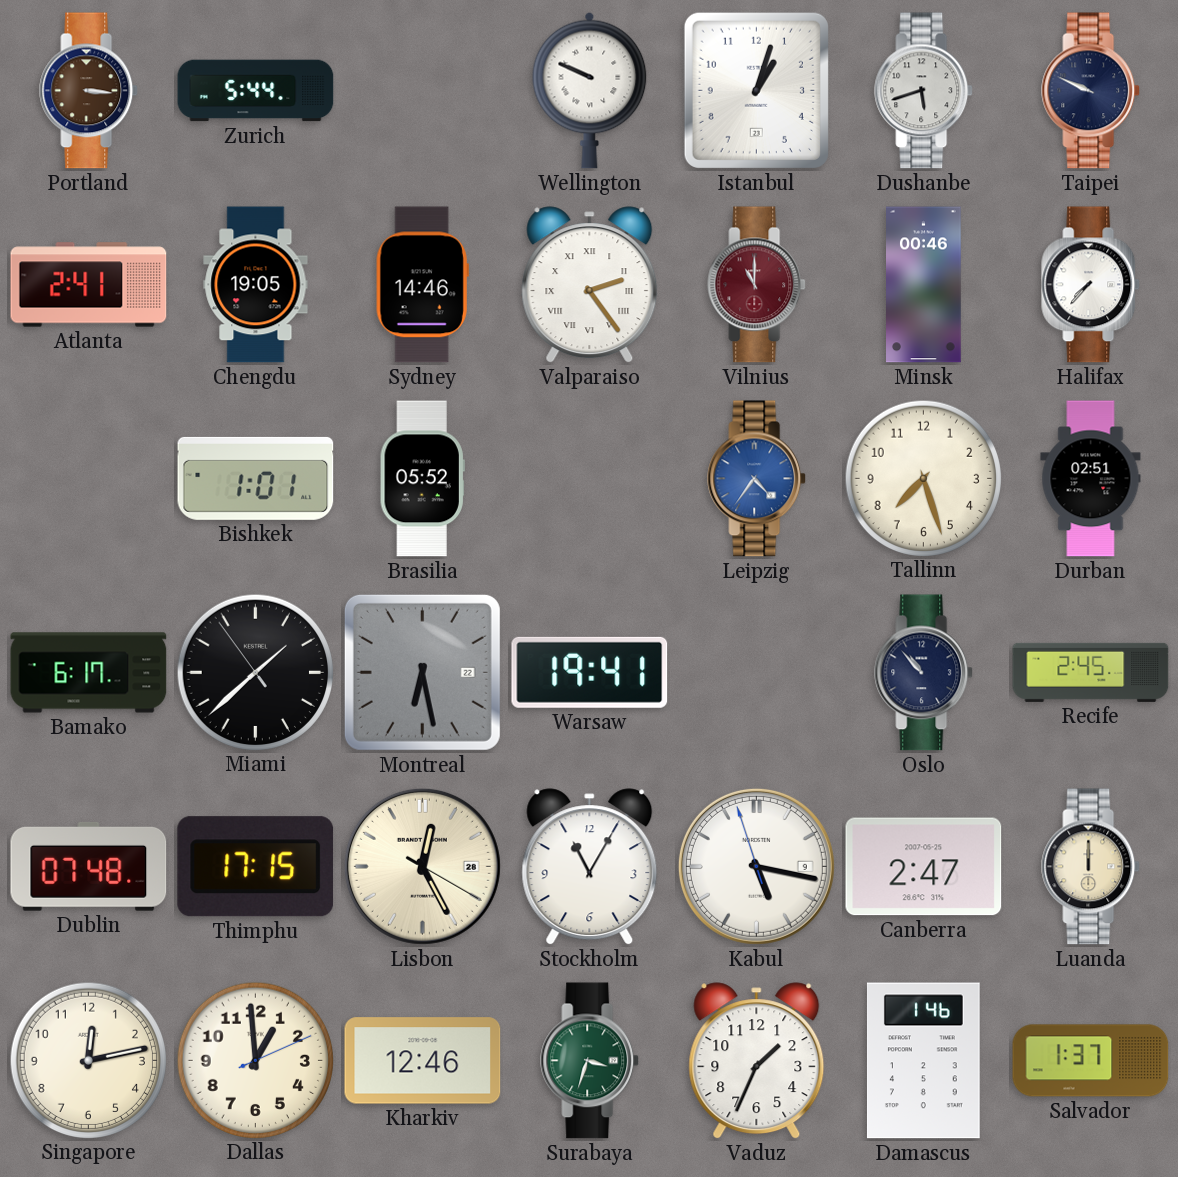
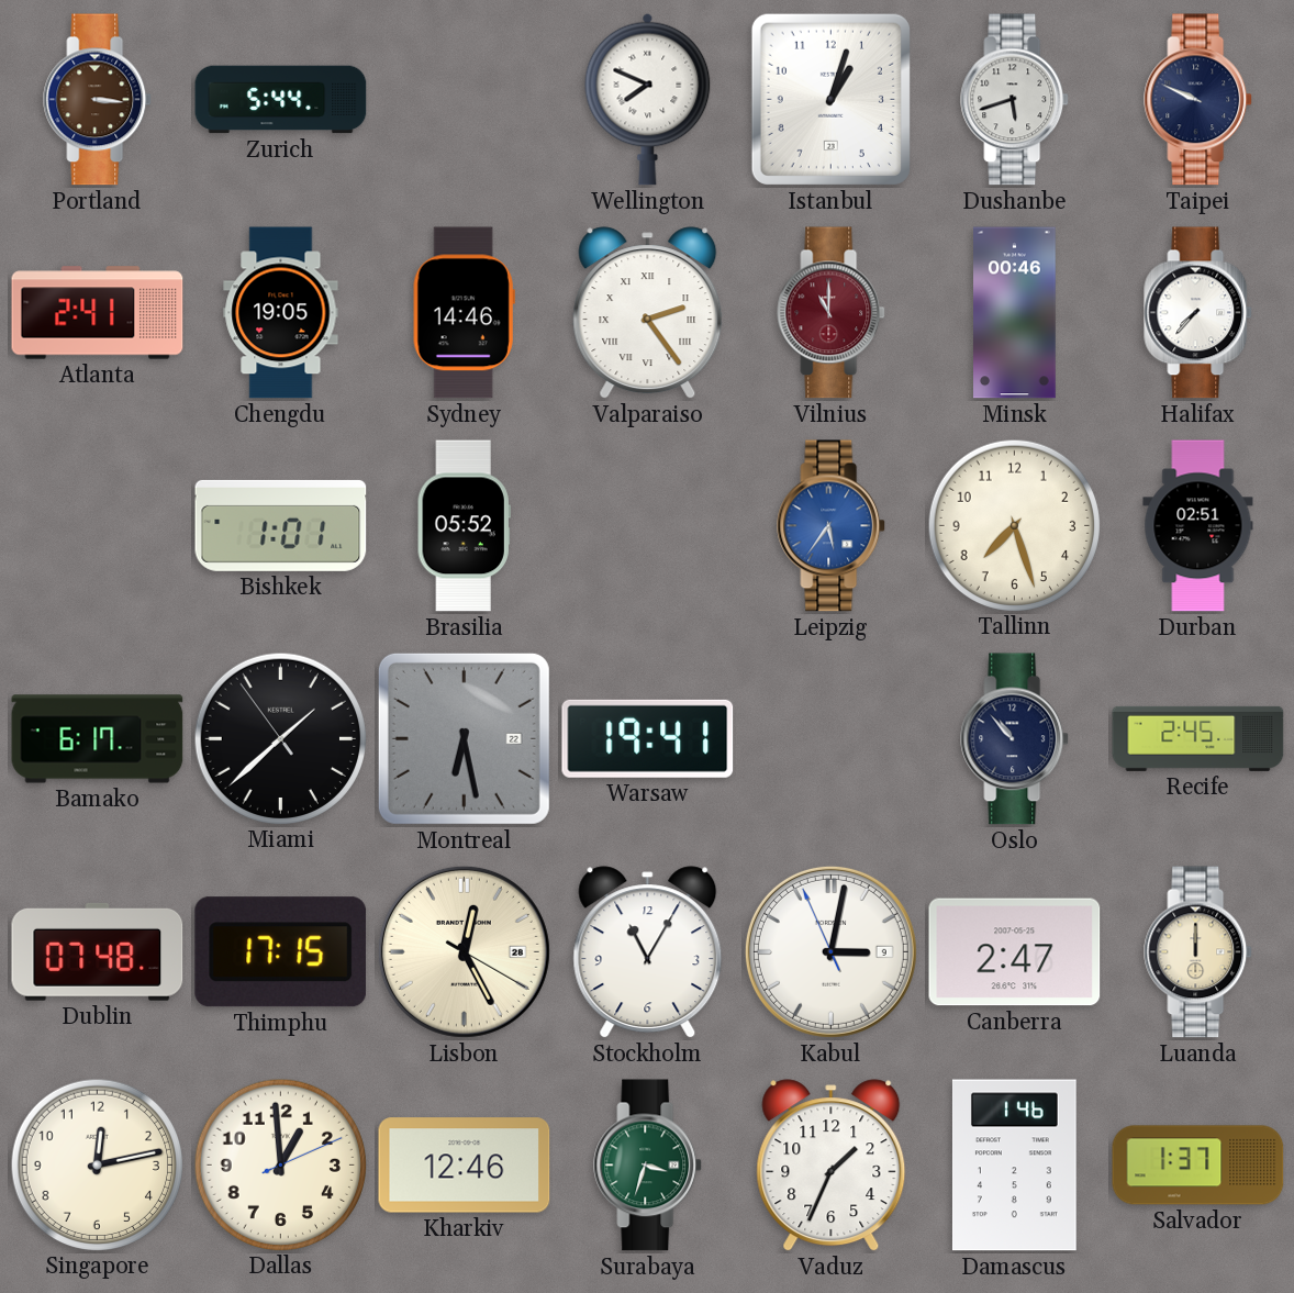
Wellington: 9:49 -> 7:49
Leipzig: 4:36 -> 5:36
Kabul: 5:16 -> 3:01
